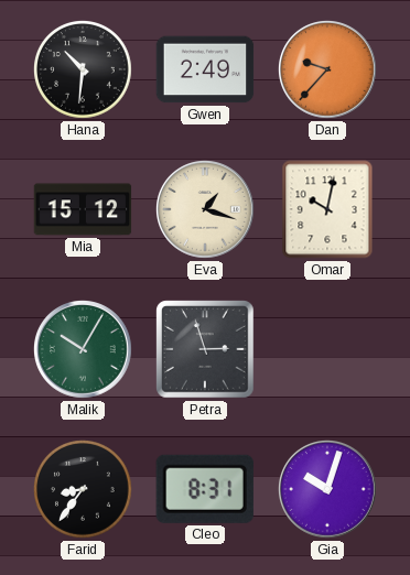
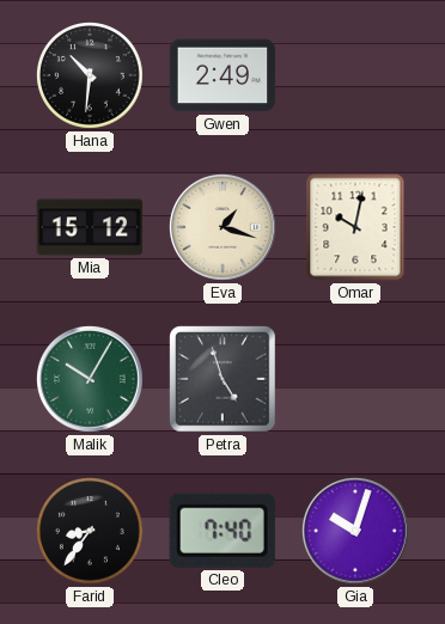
Dan: 9:37 -> none
Petra: 2:57 -> 4:57
Cleo: 8:31 -> 7:40
